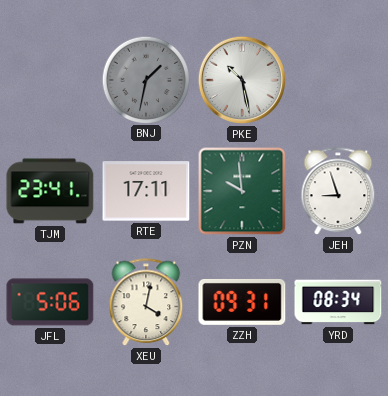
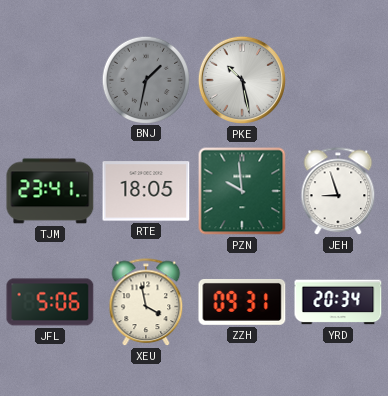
RTE: 17:11 -> 18:05
XEU: 4:02 -> 3:58
YRD: 08:34 -> 20:34
